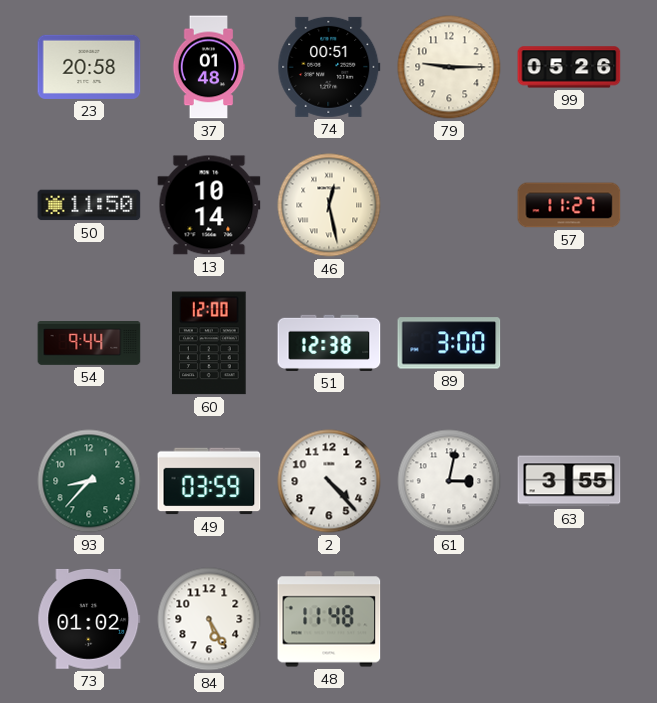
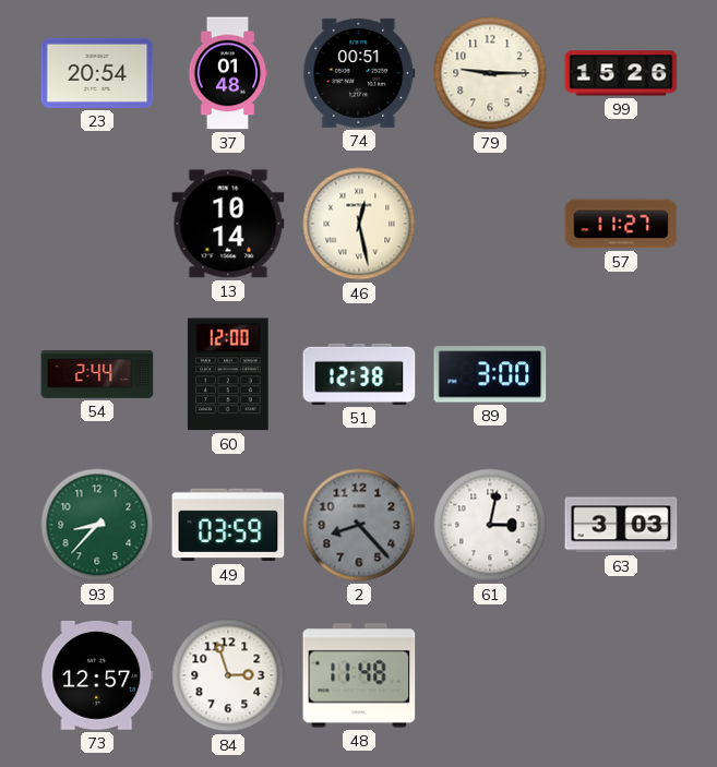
23: 20:58 -> 20:54
99: 05:26 -> 15:26
50: 11:50 -> none
54: 9:44 -> 2:44
2: 4:23 -> 8:23
2 dial: white -> grey
63: 3:55 -> 3:03
73: 01:02 -> 12:57
84: 5:25 -> 2:57
